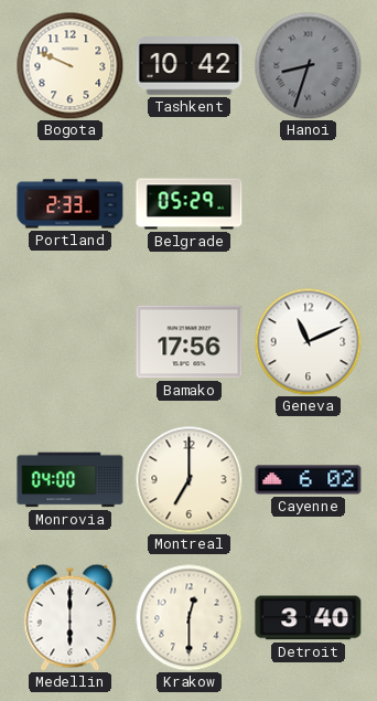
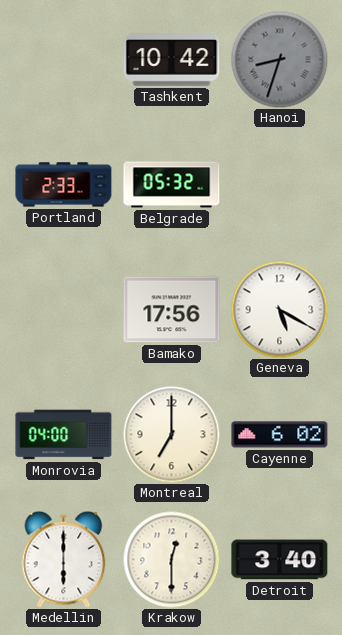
Bogota: 9:49 -> none
Belgrade: 05:29 -> 05:32
Geneva: 11:11 -> 5:20
